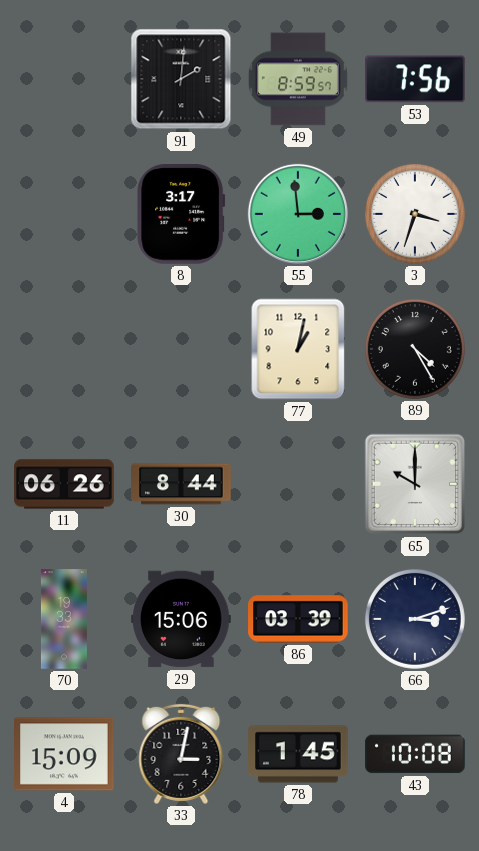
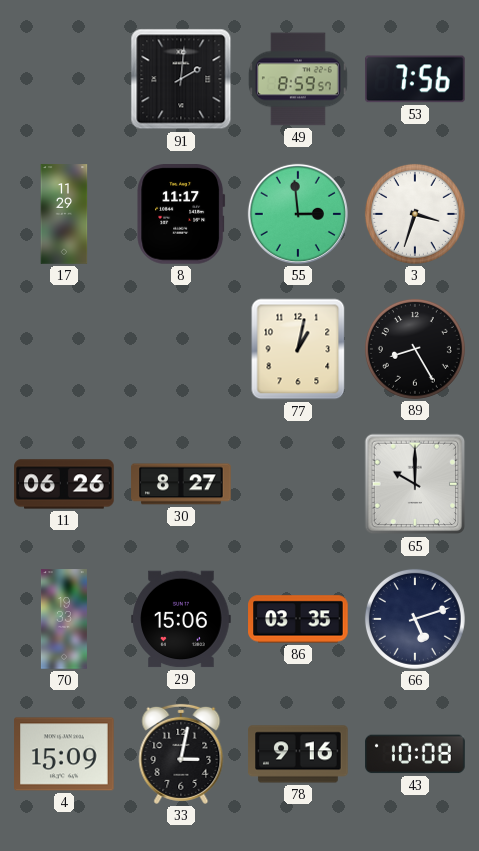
17: none -> 11:29
8: 3:17 -> 11:17
89: 4:25 -> 8:25
30: 8:44 -> 8:27
86: 03:39 -> 03:35
66: 3:12 -> 5:12
78: 1:45 -> 9:16
